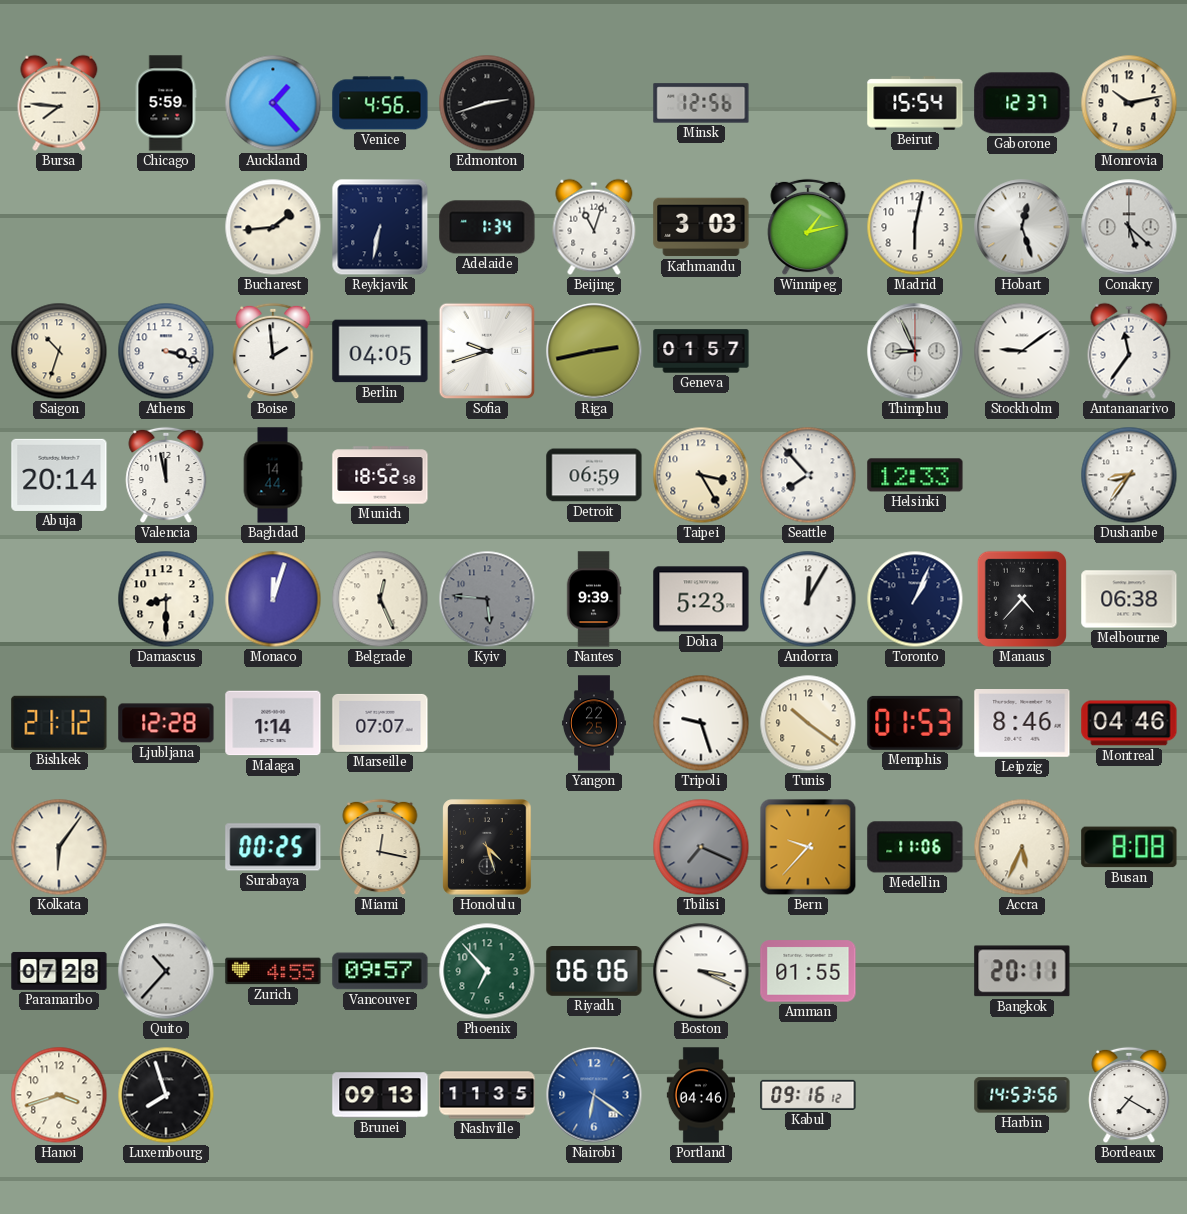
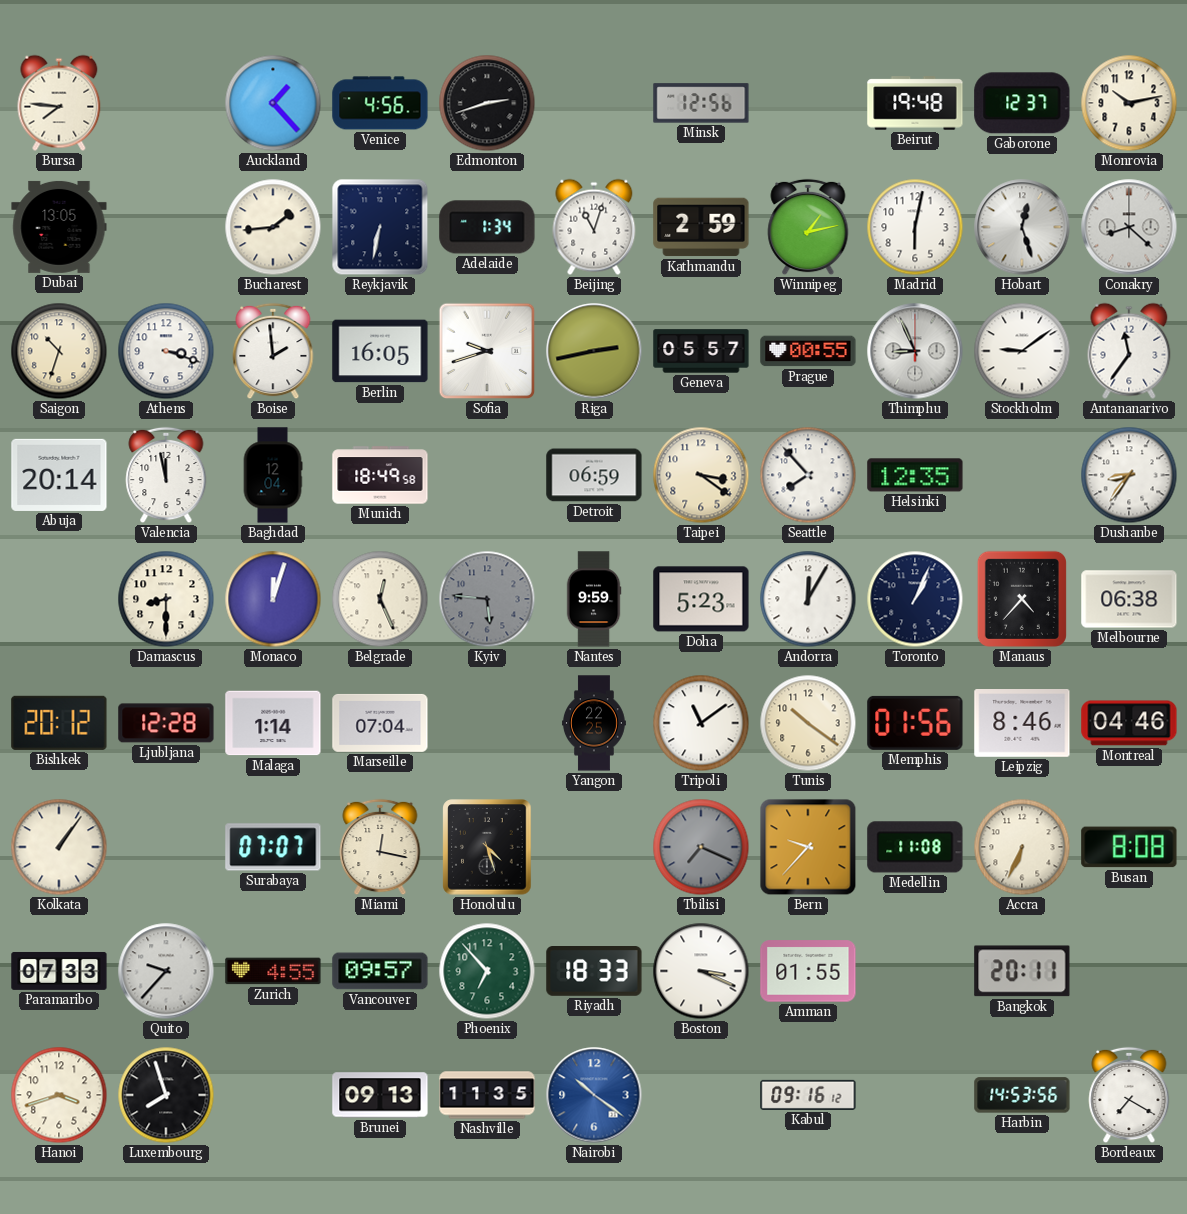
Chicago: 5:59 -> none
Beirut: 15:54 -> 19:48
Dubai: none -> 13:05
Kathmandu: 3:03 -> 2:59
Conakry: 5:22 -> 8:22
Berlin: 04:05 -> 16:05
Geneva: 01:57 -> 05:57
Prague: none -> 00:55
Baghdad: 14:44 -> 12:04
Munich: 18:52 -> 18:49
Taipei: 3:25 -> 3:21
Helsinki: 12:33 -> 12:35
Nantes: 9:39 -> 9:59
Bishkek: 21:12 -> 20:12
Marseille: 07:07 -> 07:04
Tripoli: 9:27 -> 11:09
Memphis: 01:53 -> 01:56
Kolkata: 6:06 -> 1:06
Surabaya: 00:25 -> 07:07
Medellin: 11:06 -> 11:08
Accra: 5:34 -> 6:34
Paramaribo: 07:28 -> 07:33
Quito: 10:37 -> 9:37
Riyadh: 06:06 -> 18:33
Nairobi: 6:21 -> 10:21
Portland: 04:46 -> none
